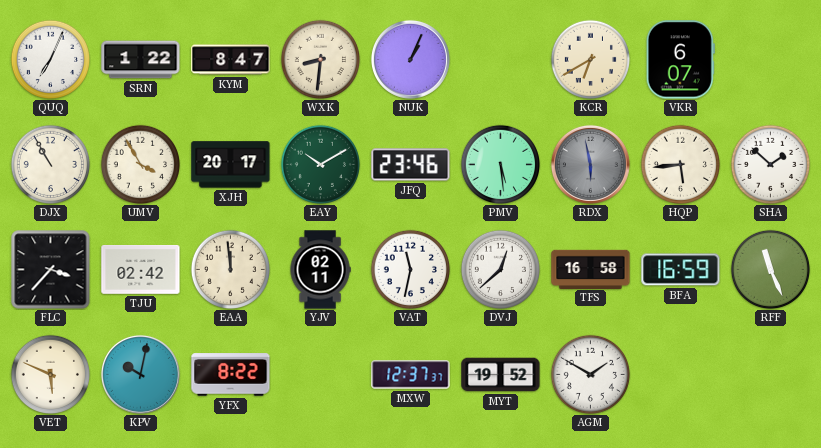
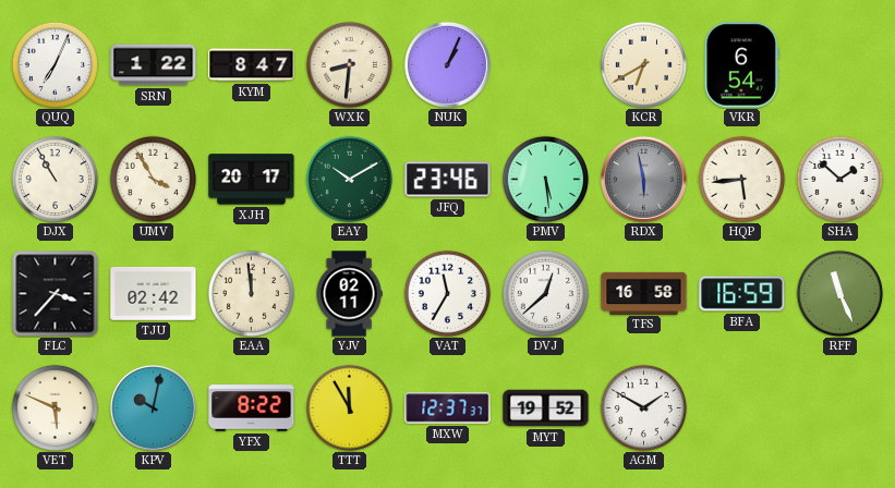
VKR: 6:07 -> 6:54
VAT: 11:32 -> 11:35
TTT: none -> 11:55
